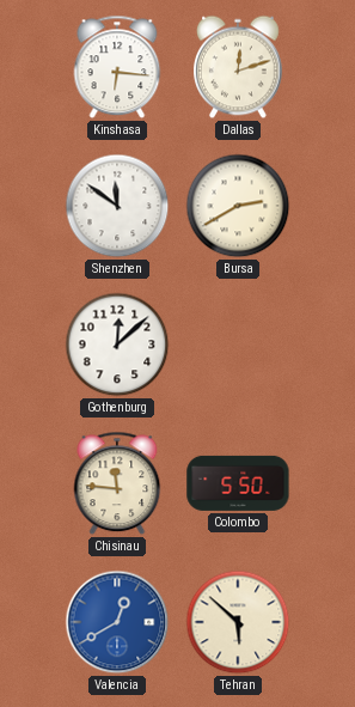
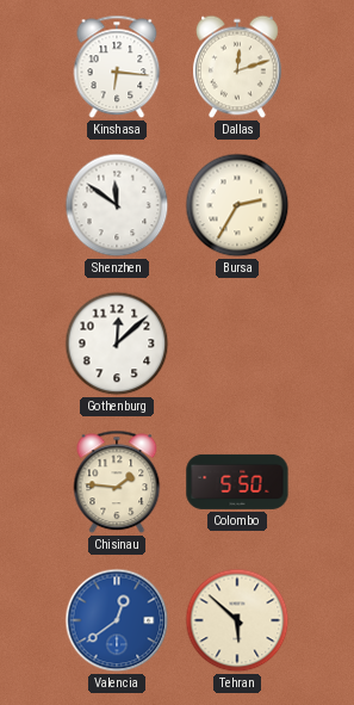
Bursa: 2:40 -> 2:35
Chisinau: 11:46 -> 1:46
Valencia: 12:40 -> 12:39
